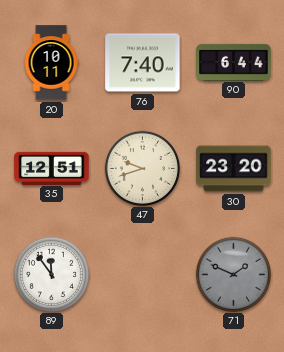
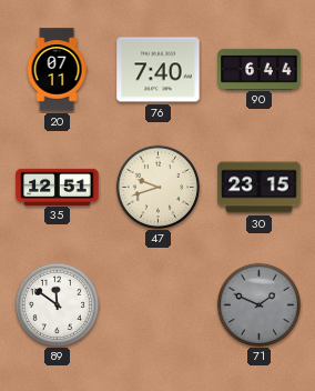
20: 10:11 -> 07:11
30: 23:20 -> 23:15
89: 11:54 -> 11:51
